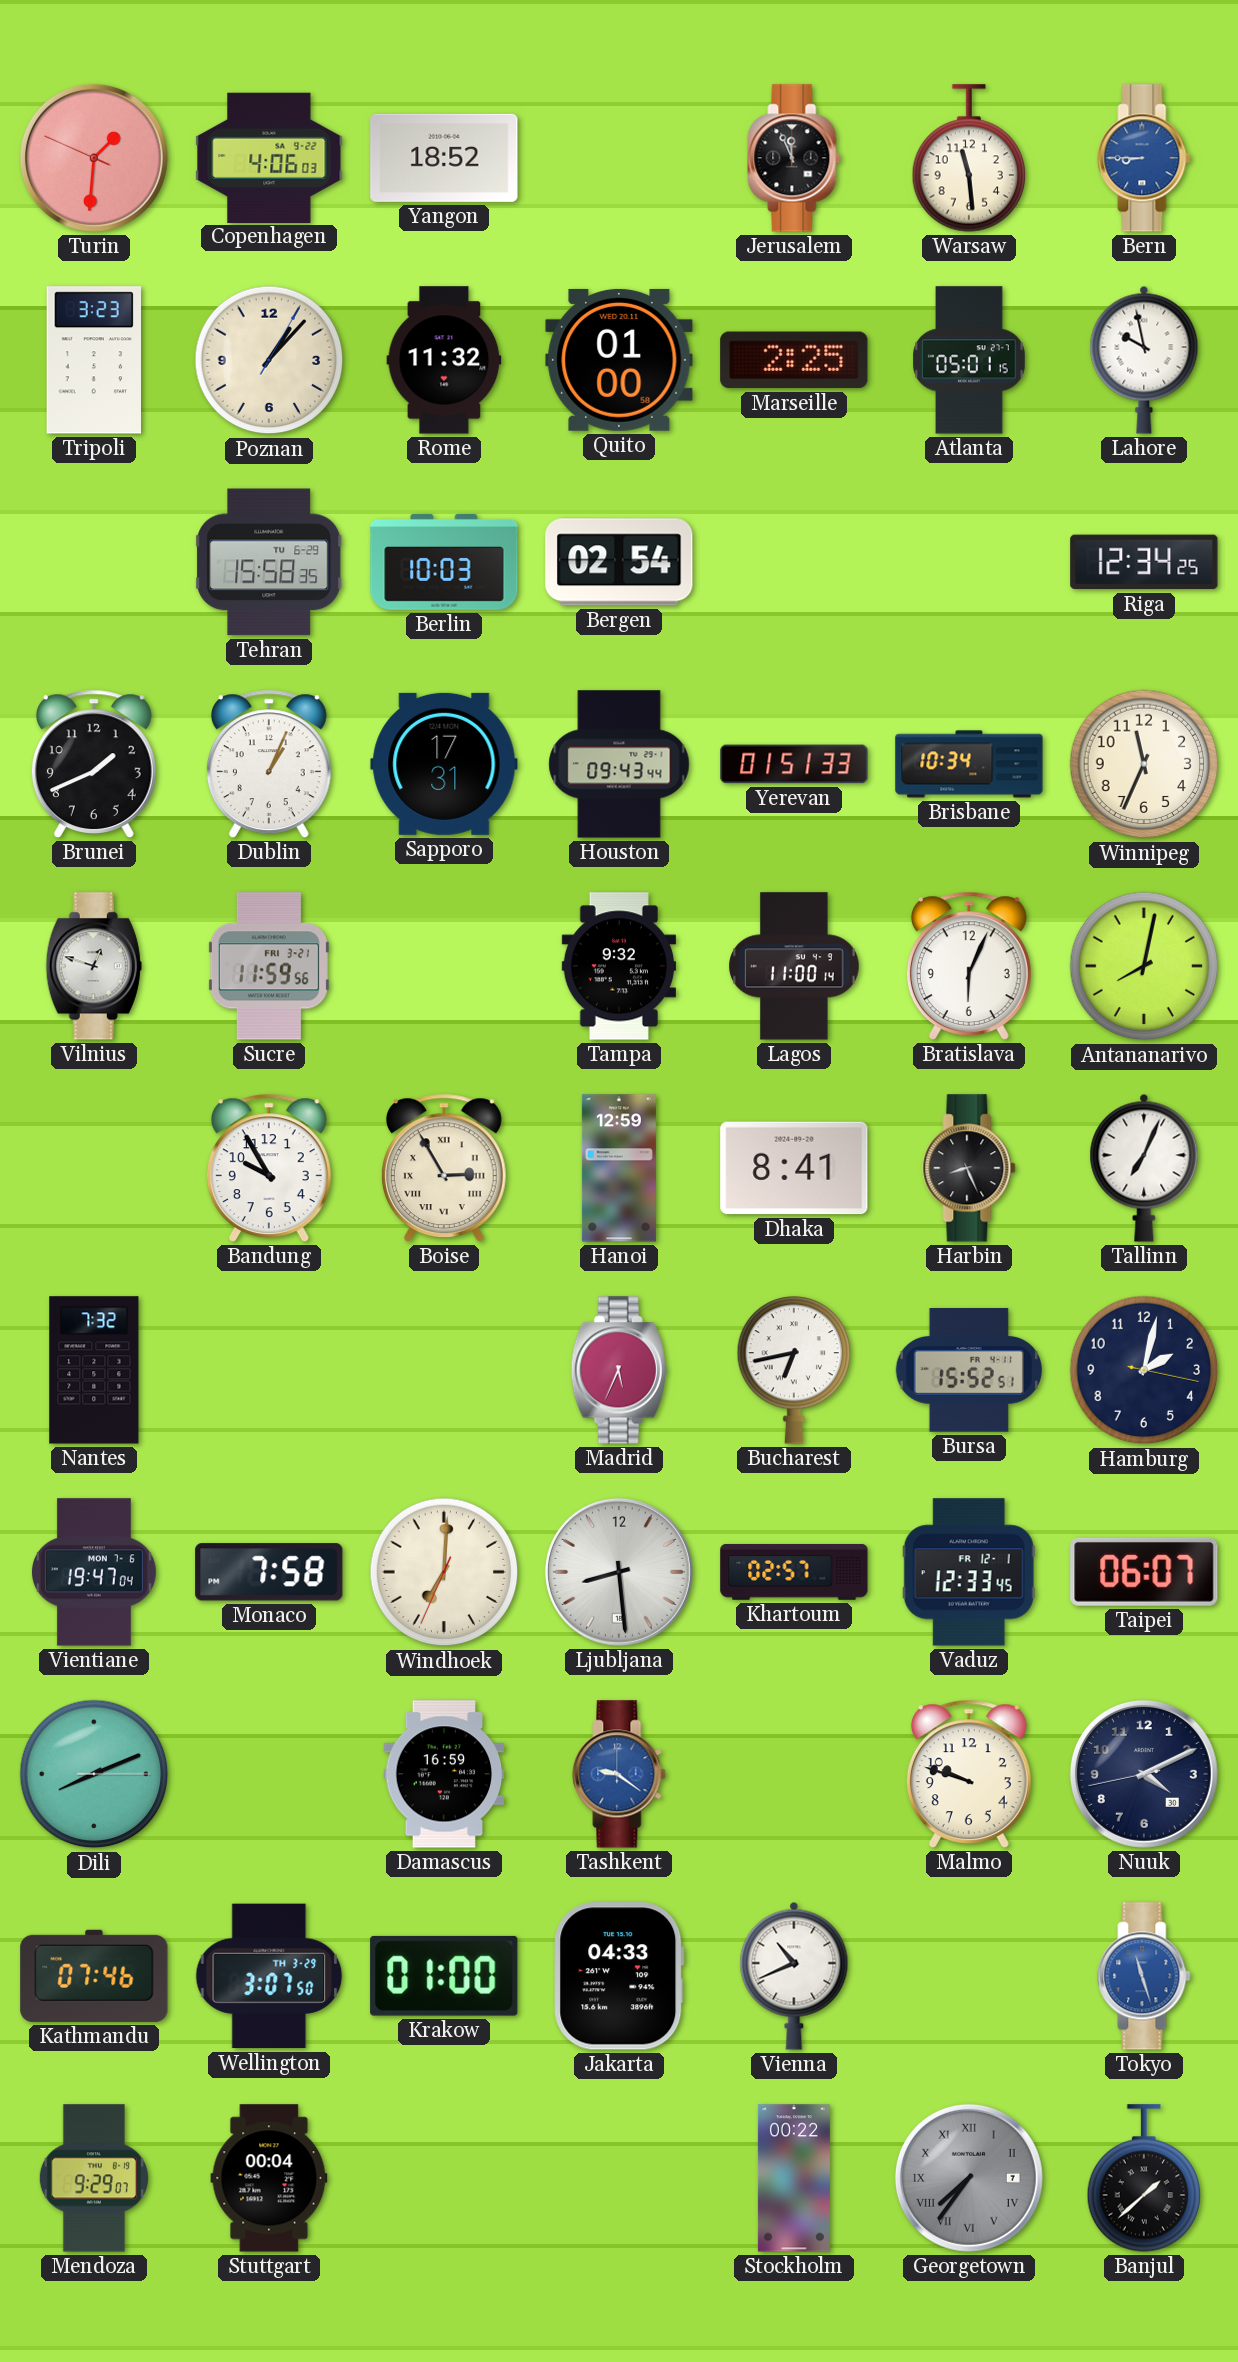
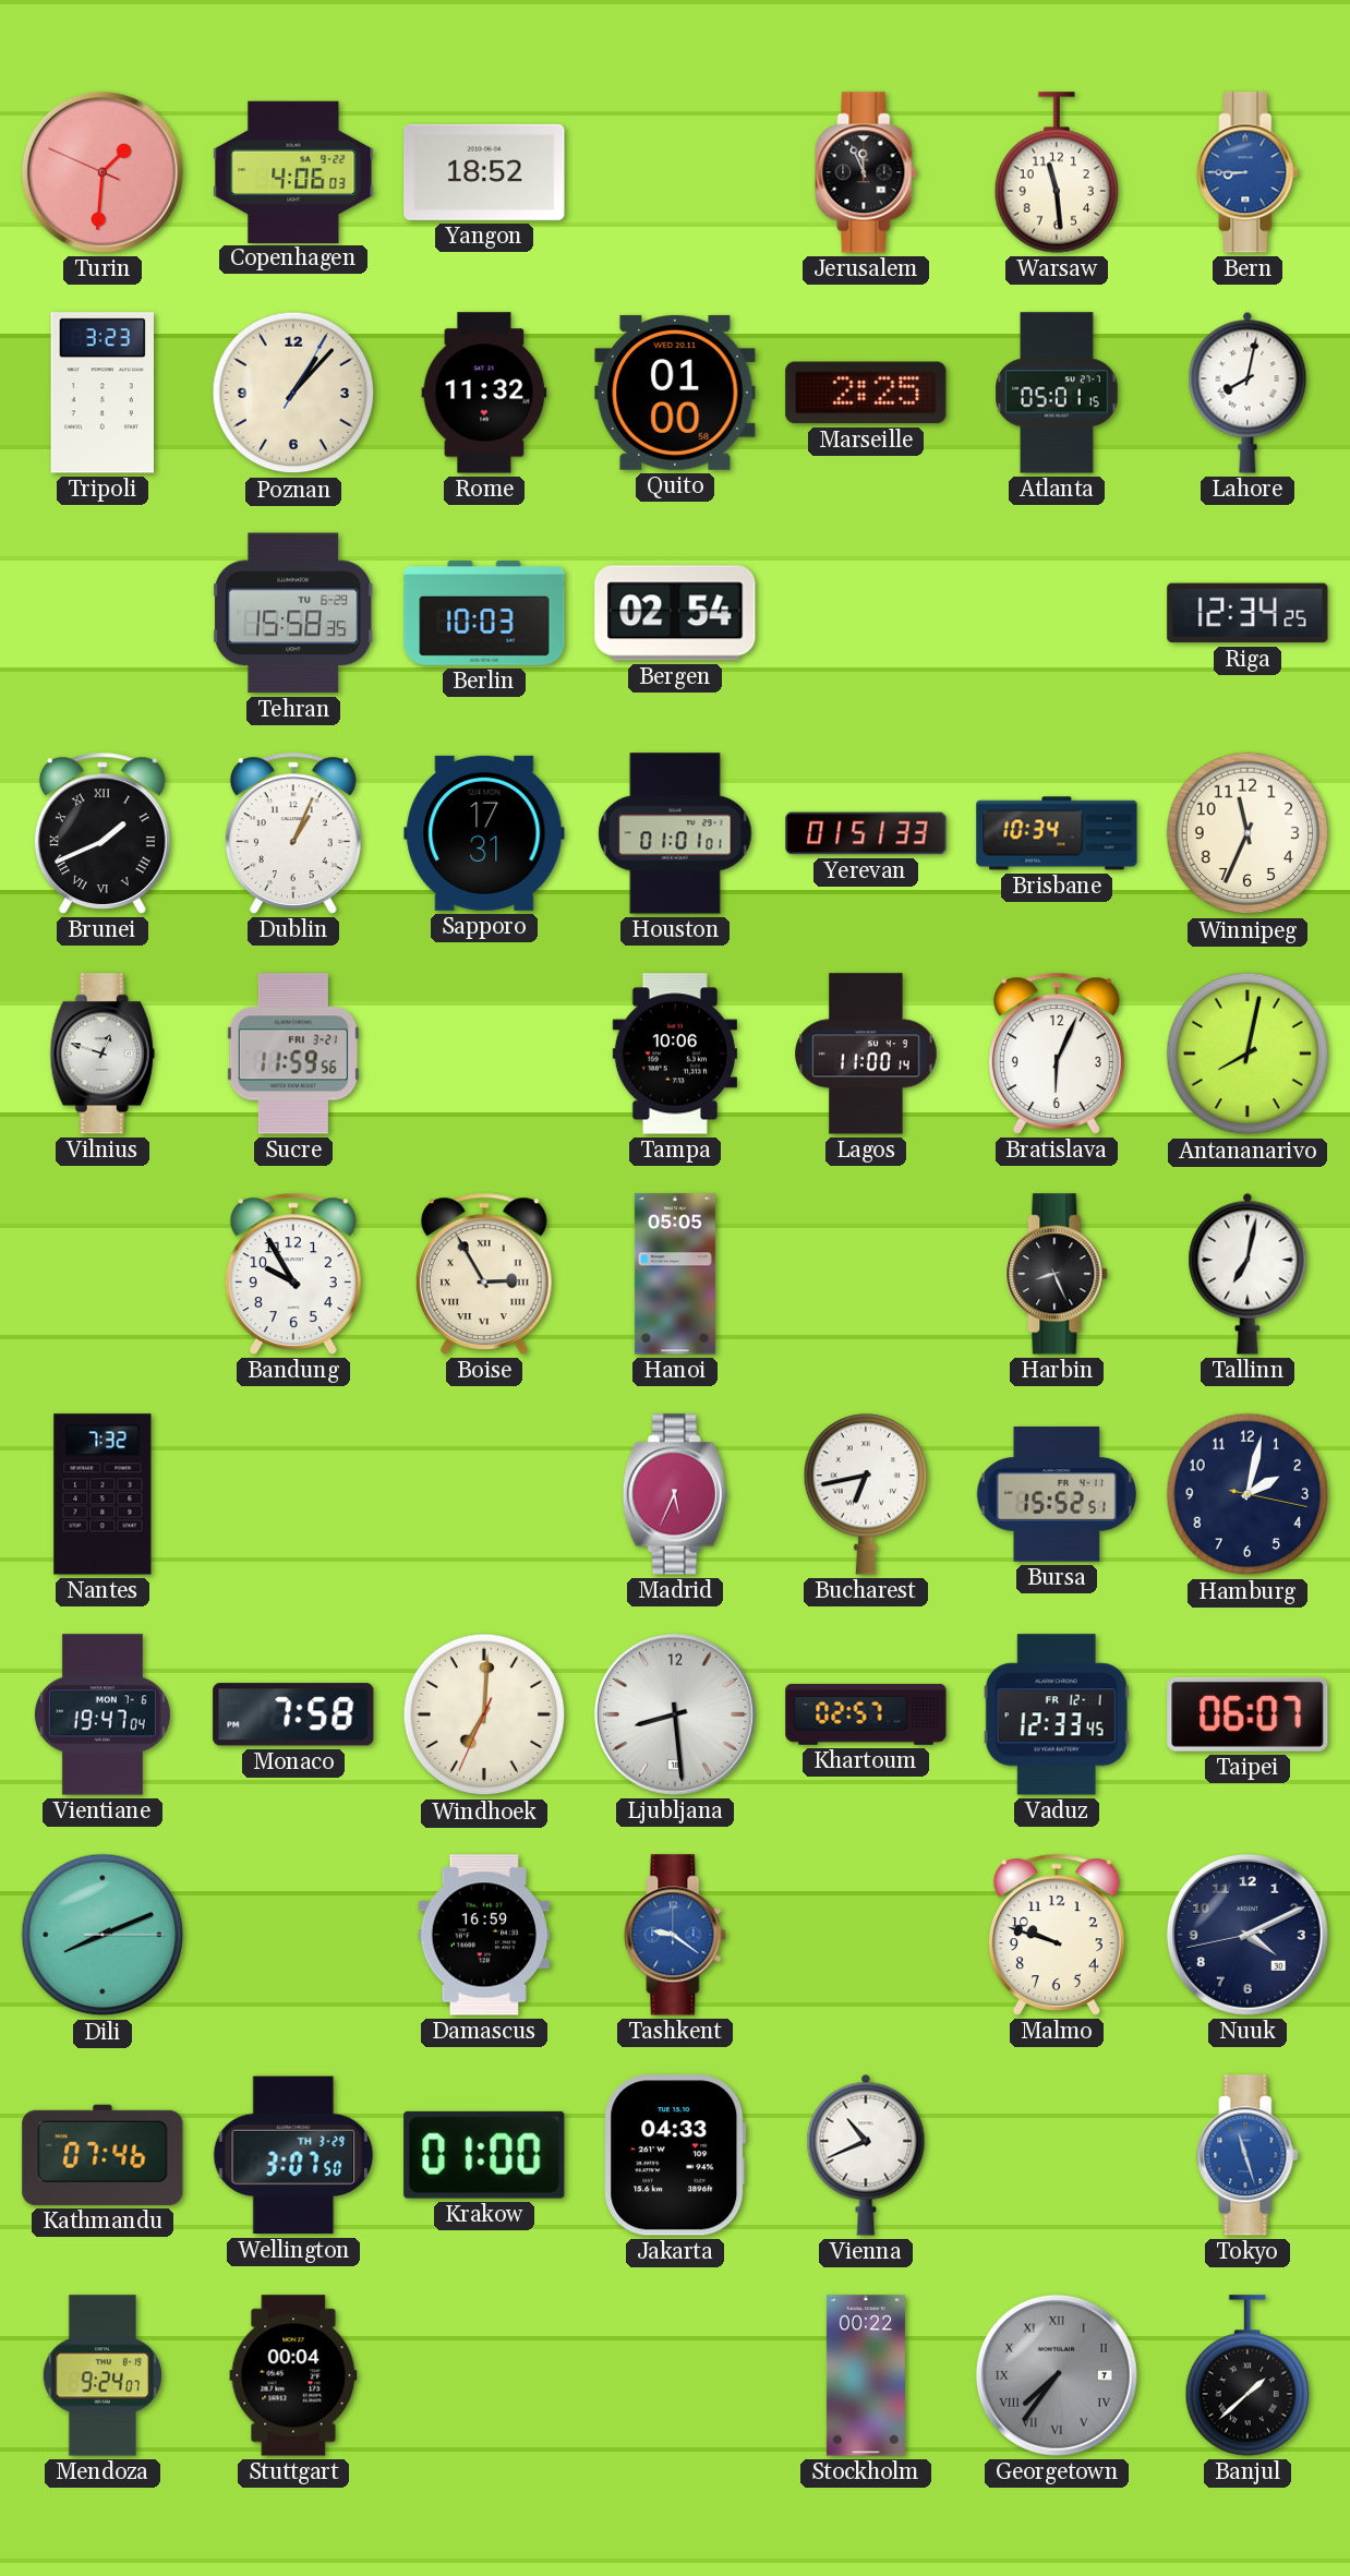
Lahore: 9:58 -> 8:02
Brunei numerals: Arabic -> Roman
Houston: 09:43 -> 01:01
Tampa: 9:32 -> 10:06
Hanoi: 12:59 -> 05:05
Dhaka: 8:41 -> none
Tallinn: 7:04 -> 7:02
Mendoza: 9:29 -> 9:24
